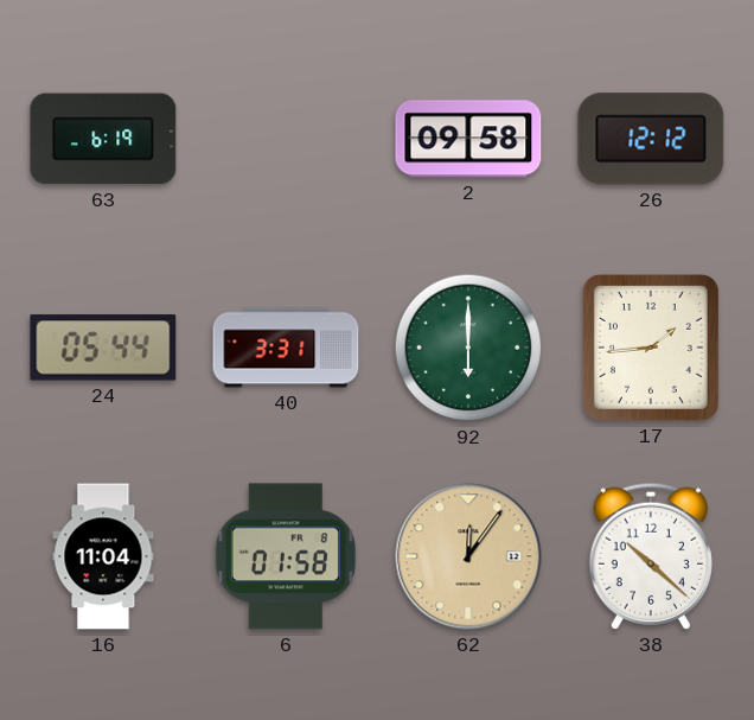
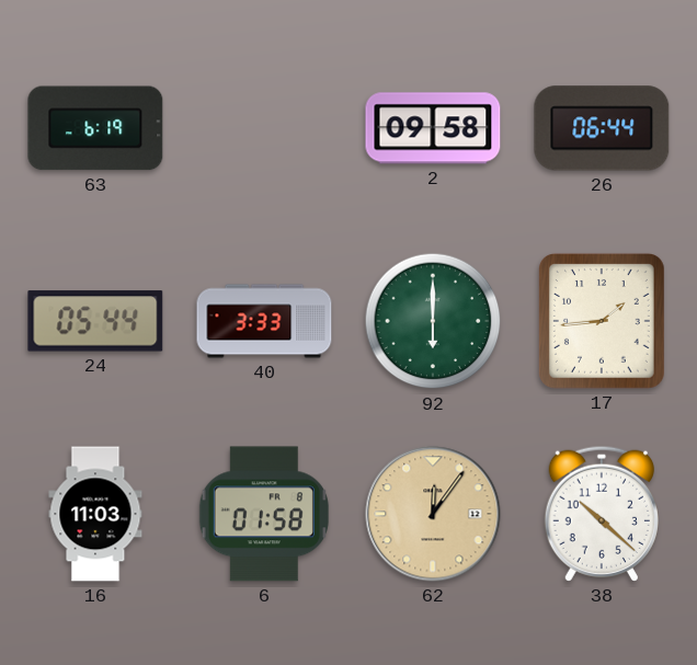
26: 12:12 -> 06:44
40: 3:31 -> 3:33
16: 11:04 -> 11:03
